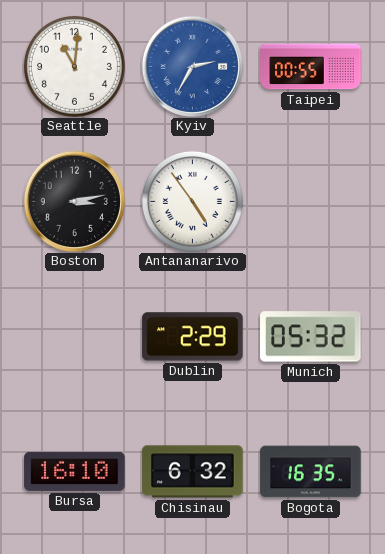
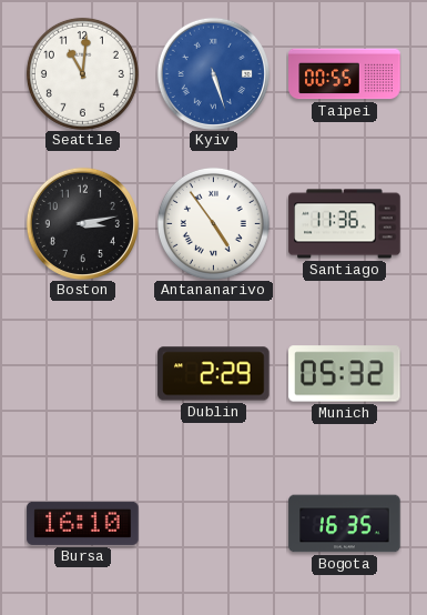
Kyiv: 2:35 -> 5:27
Santiago: none -> 11:36
Chisinau: 6:32 -> none
